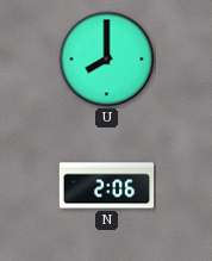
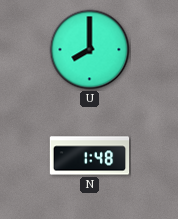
N: 2:06 -> 1:48
